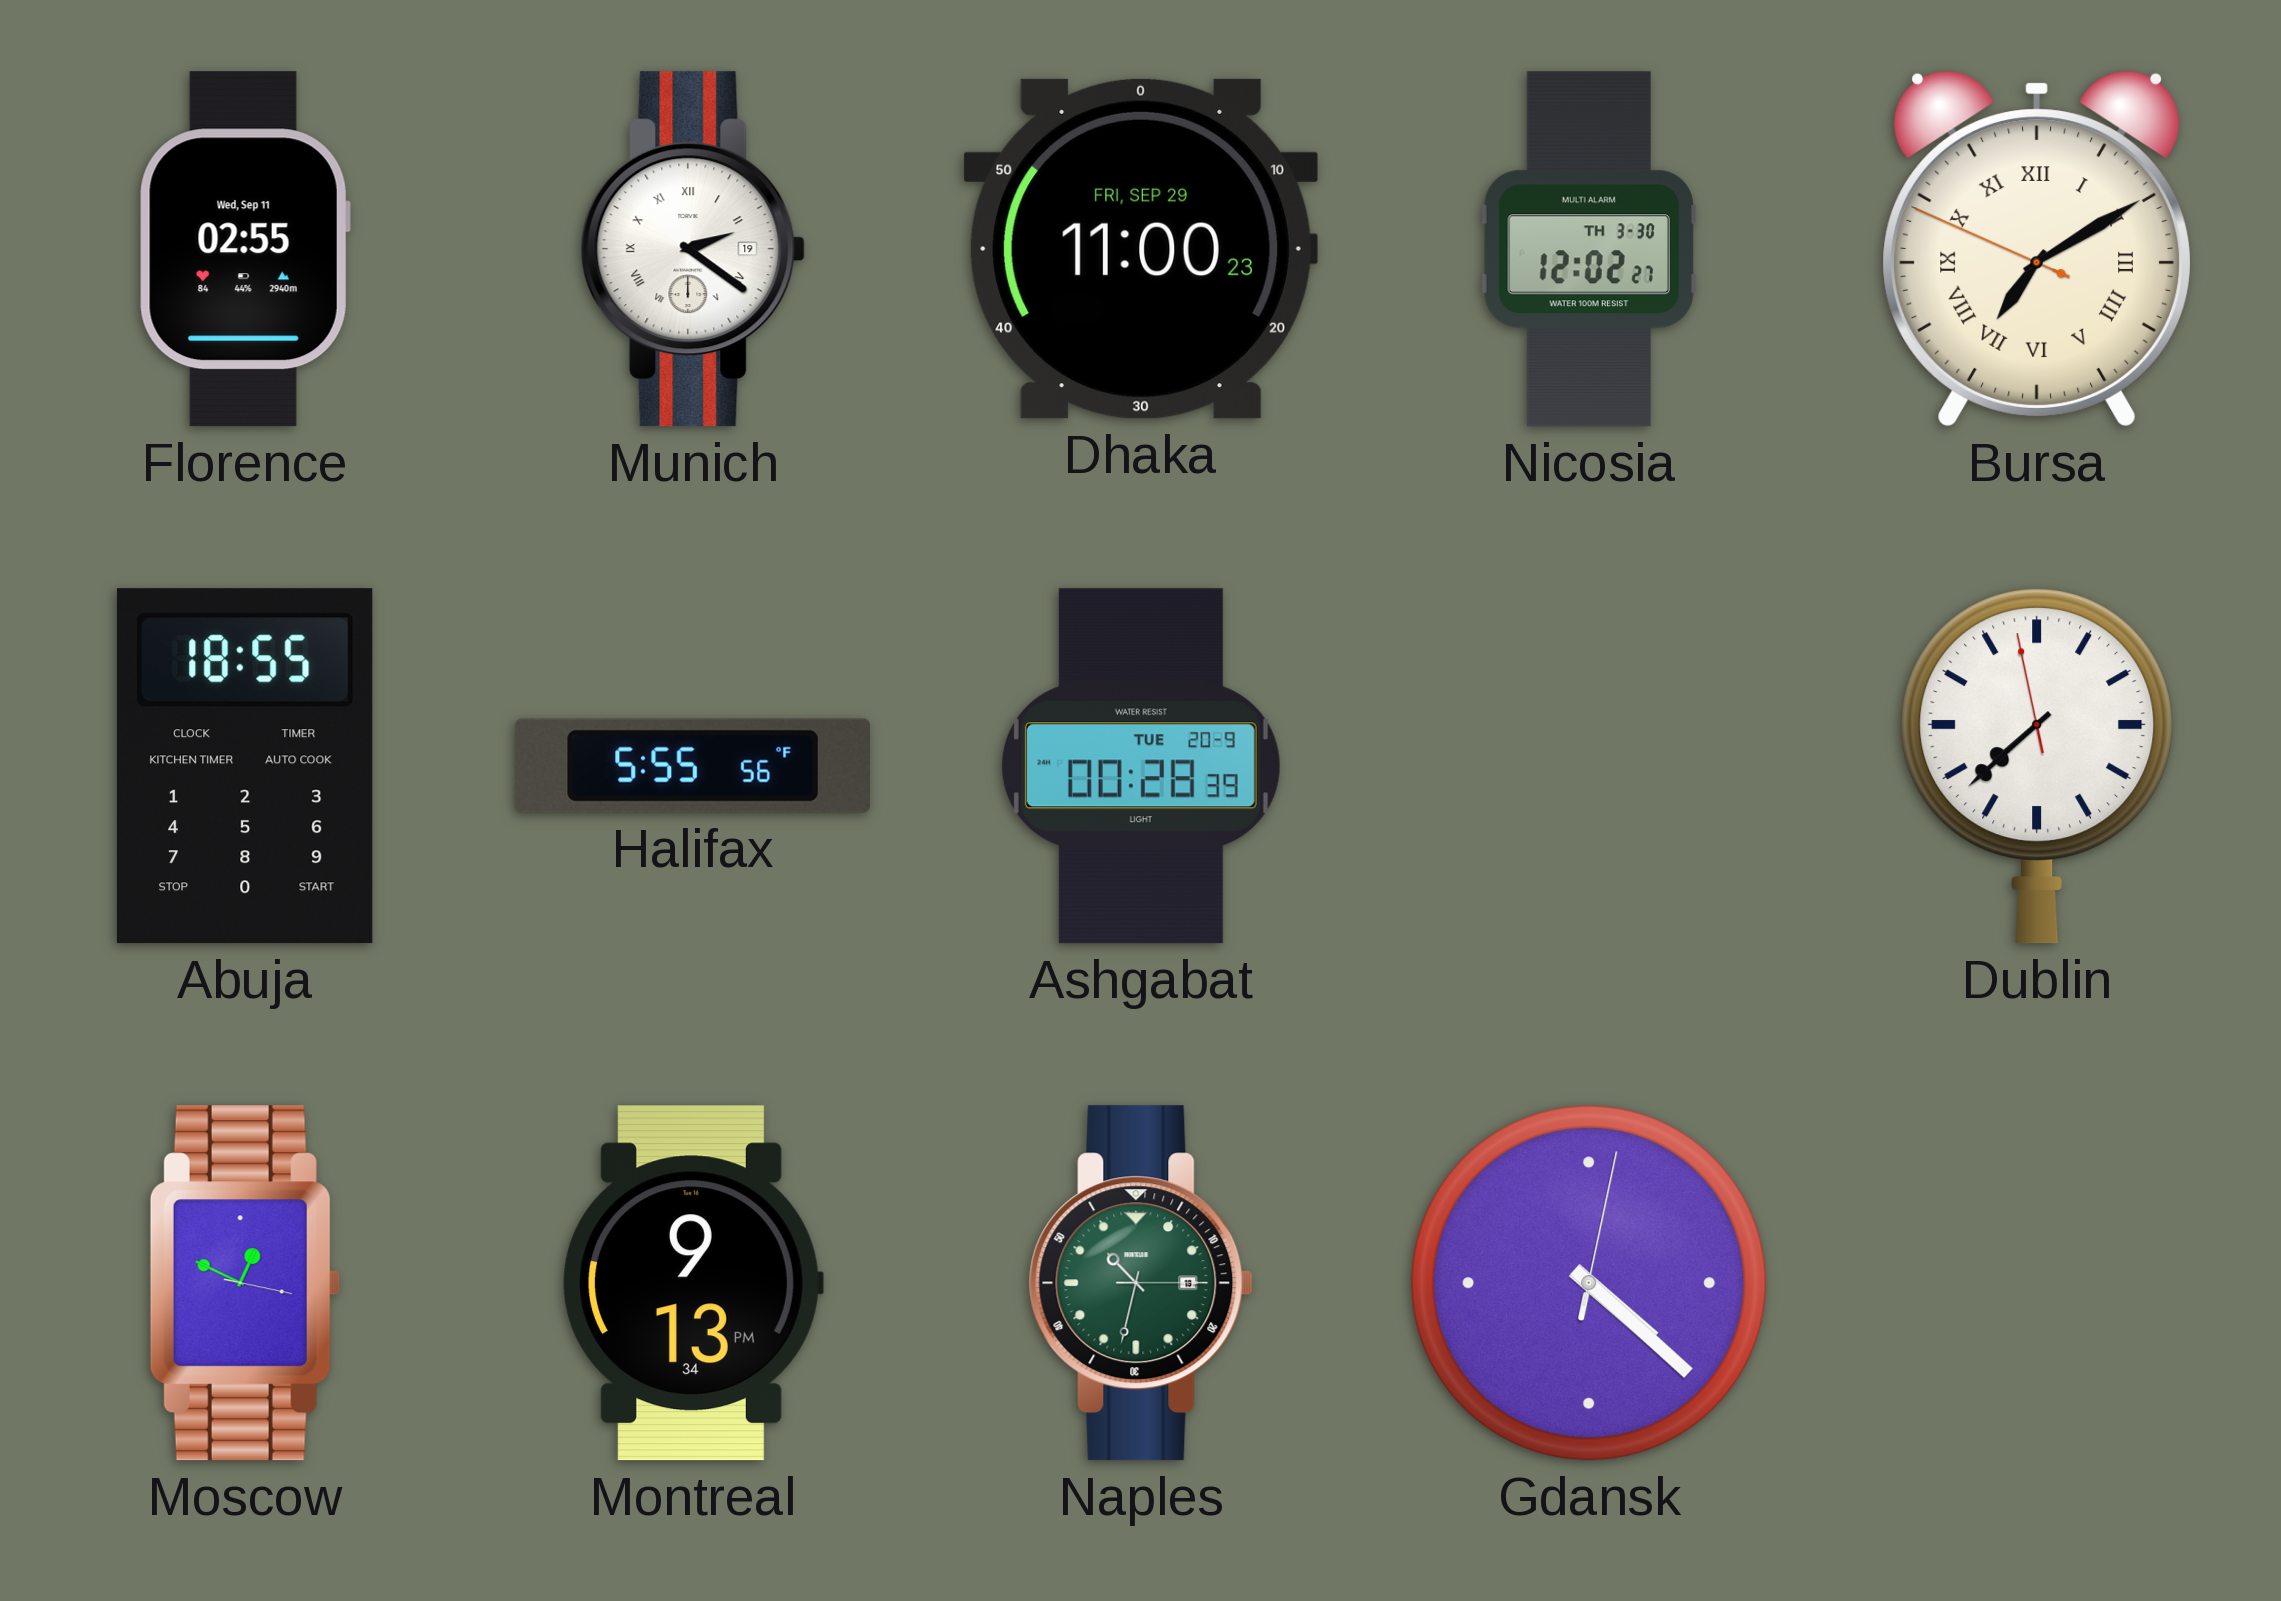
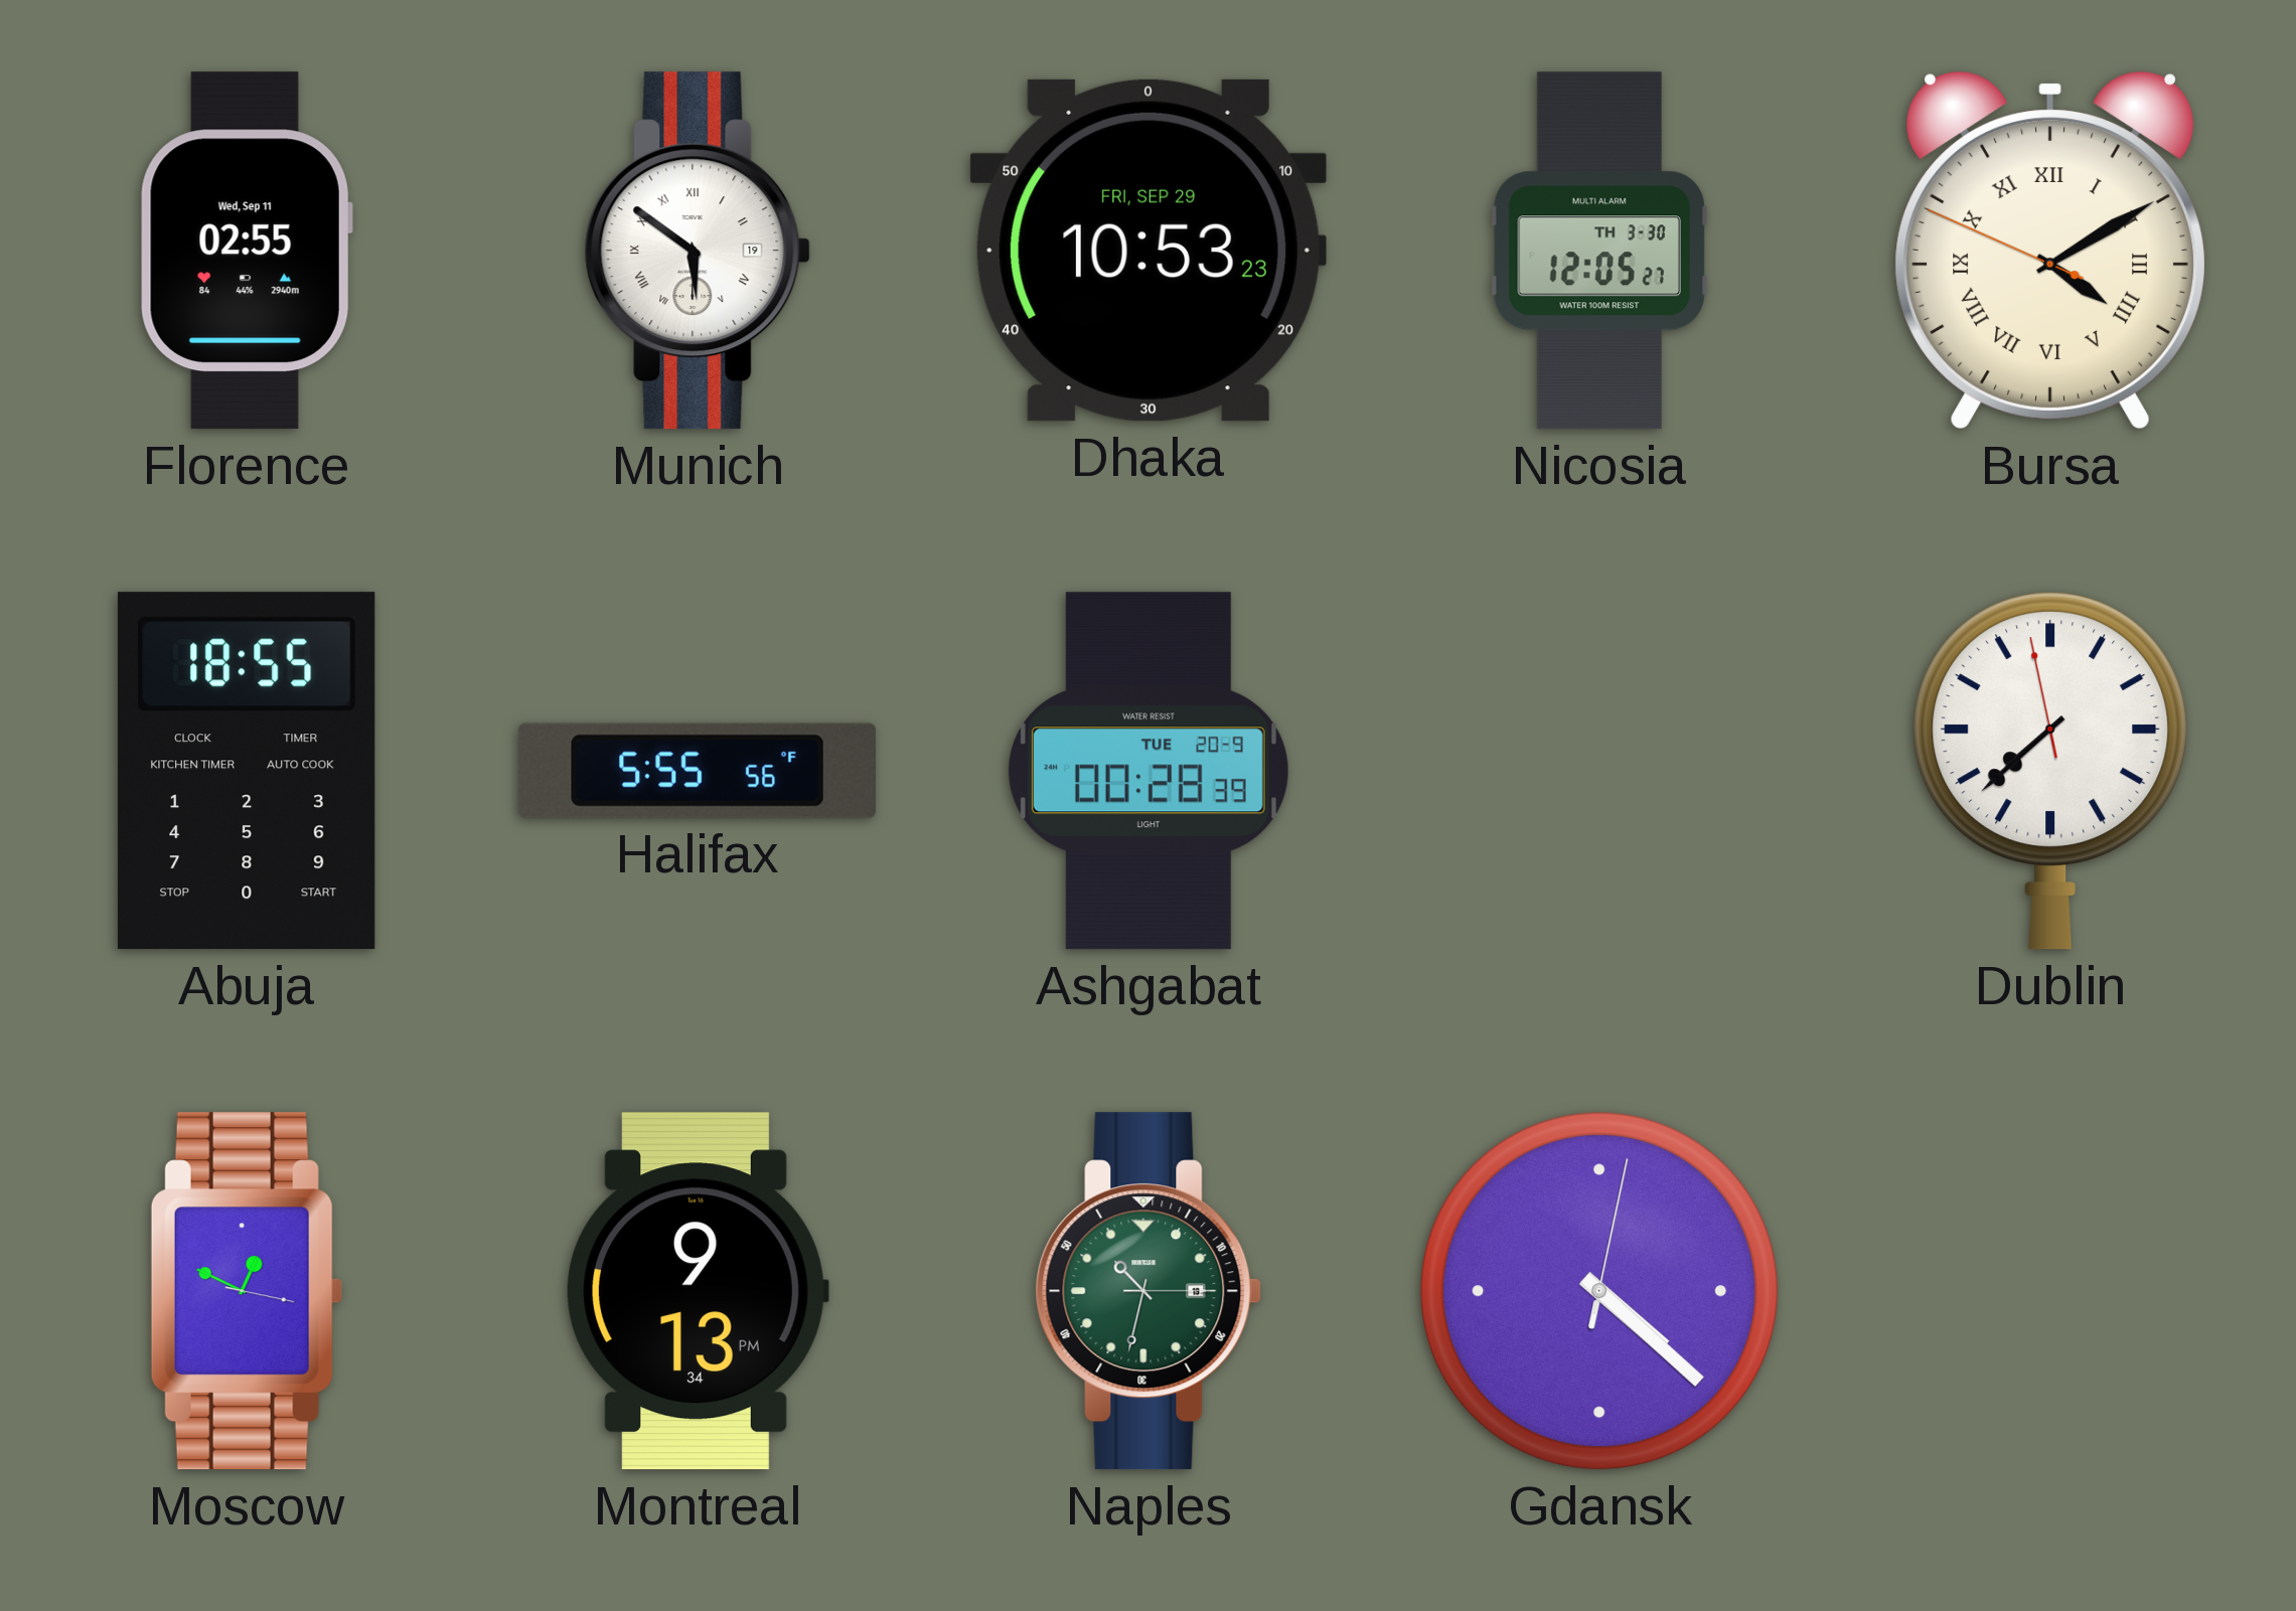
Munich: 2:21 -> 5:51
Dhaka: 11:00 -> 10:53
Nicosia: 12:02 -> 12:05
Bursa: 7:09 -> 4:09
